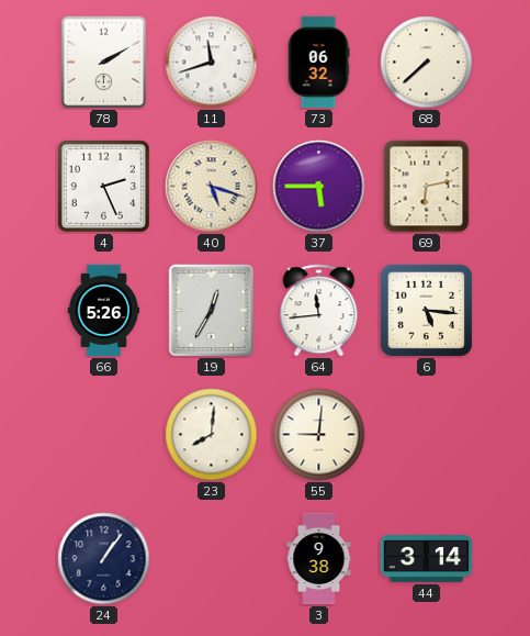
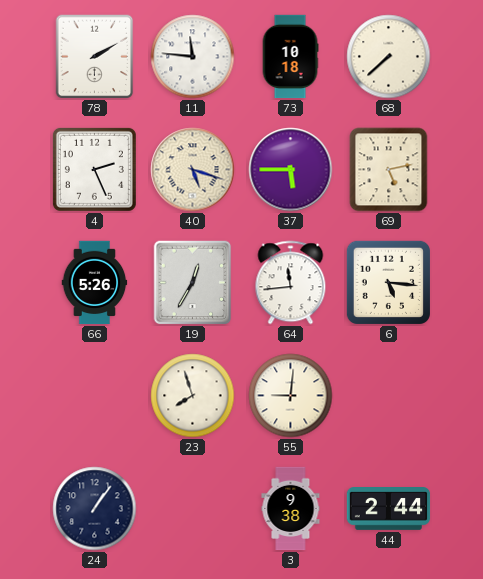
11: 11:42 -> 11:46
73: 06:32 -> 10:18
69: 6:13 -> 5:13
23: 8:01 -> 7:57
44: 3:14 -> 2:44
